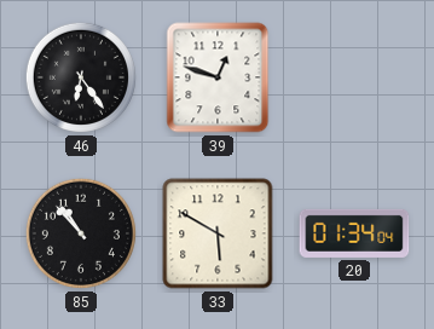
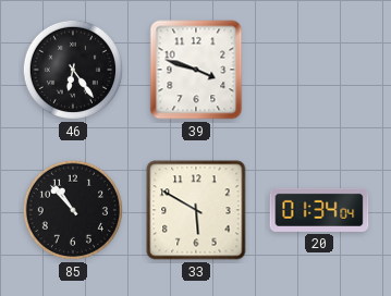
39: 12:48 -> 3:48
